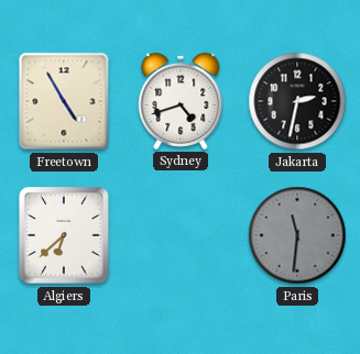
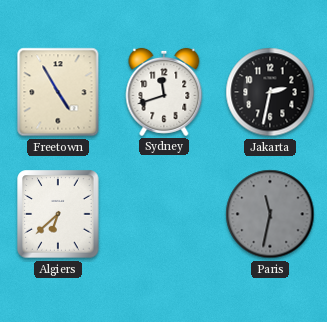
Sydney: 4:42 -> 11:42
Paris: 11:31 -> 11:32
